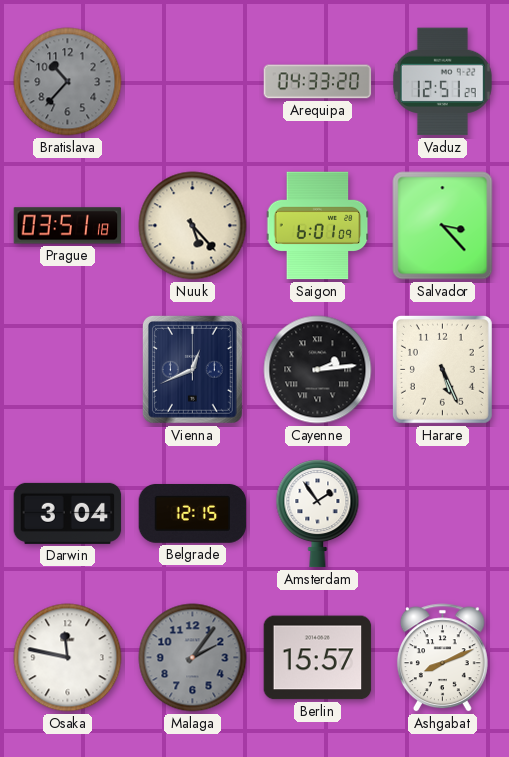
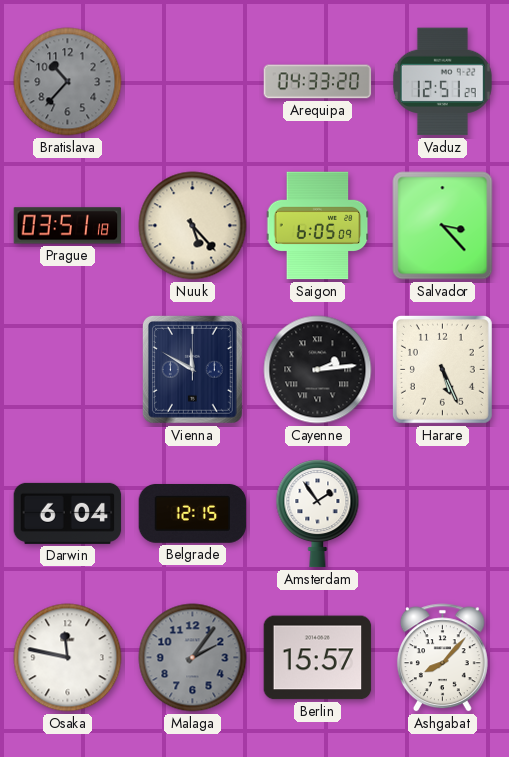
Saigon: 6:01 -> 6:05
Vienna: 12:41 -> 11:50
Darwin: 3:04 -> 6:04
Ashgabat: 8:11 -> 8:07
